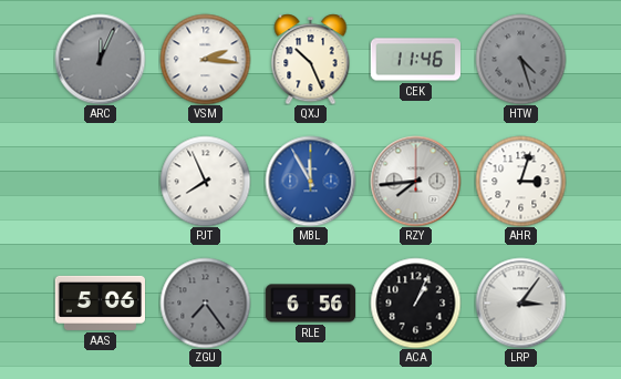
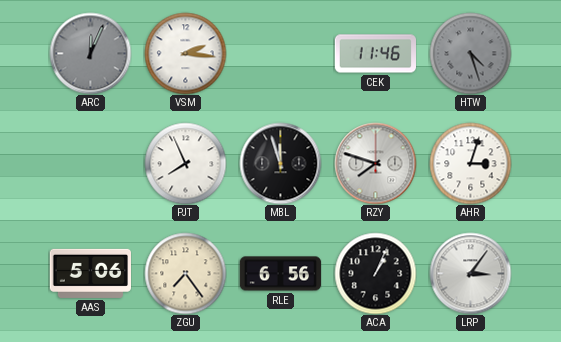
QXJ: 10:26 -> none
MBL: 11:55 -> 11:57
MBL dial: blue -> black
RZY: 7:44 -> 7:48
ZGU dial: grey -> cream
